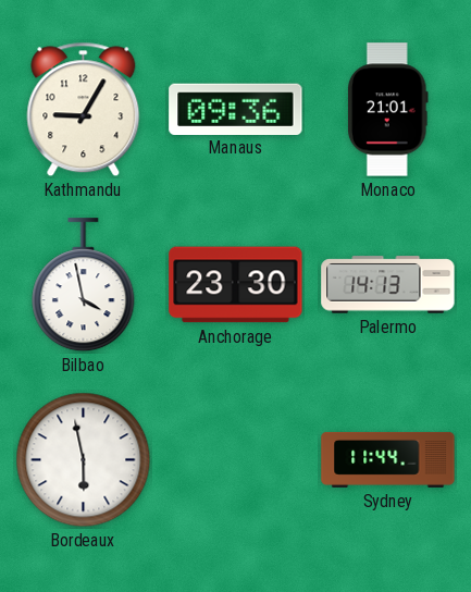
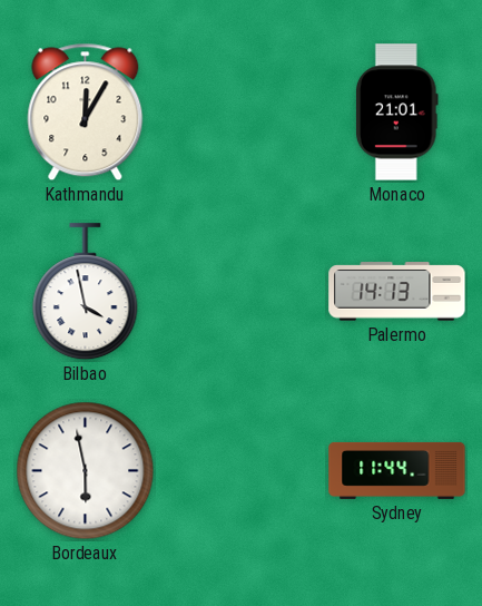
Kathmandu: 9:05 -> 12:05
Manaus: 09:36 -> none
Anchorage: 23:30 -> none
